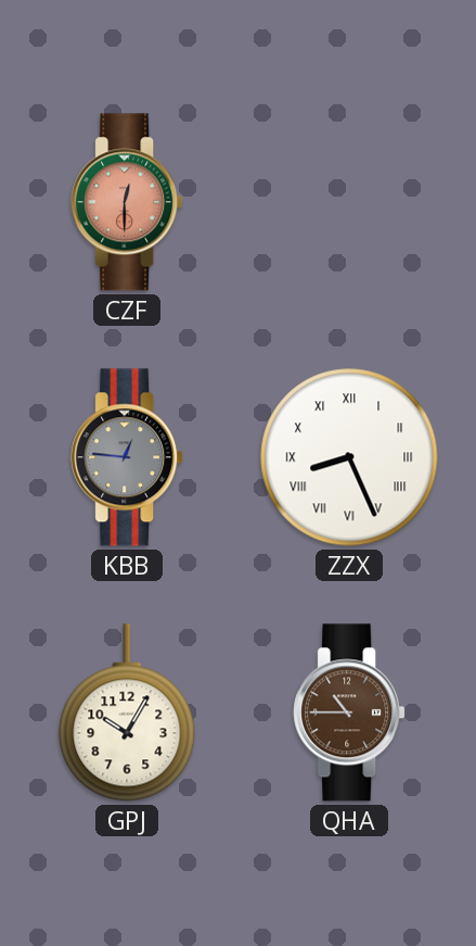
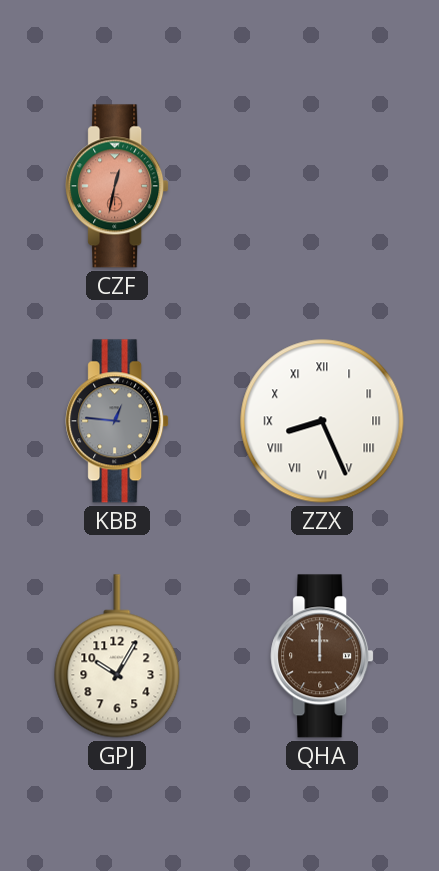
CZF: 12:30 -> 12:32
QHA: 10:45 -> 12:00
